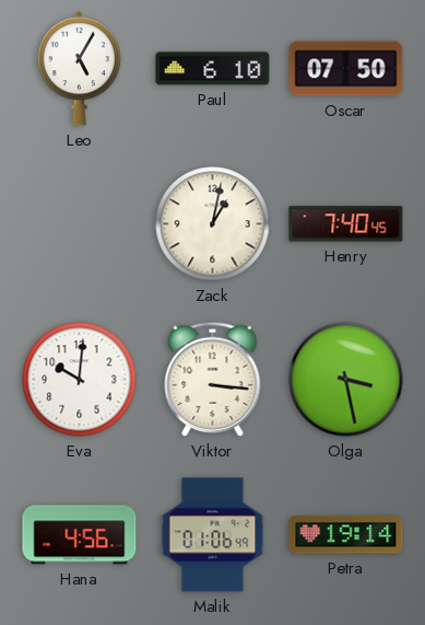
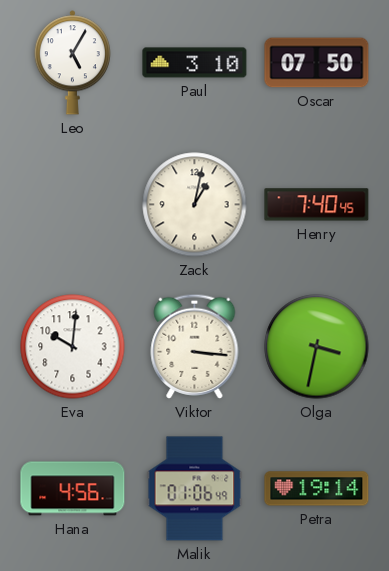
Paul: 6:10 -> 3:10
Olga: 3:28 -> 3:32
